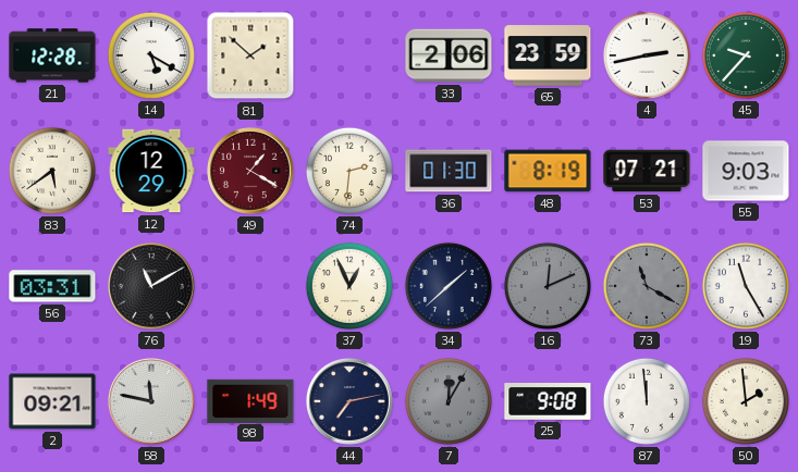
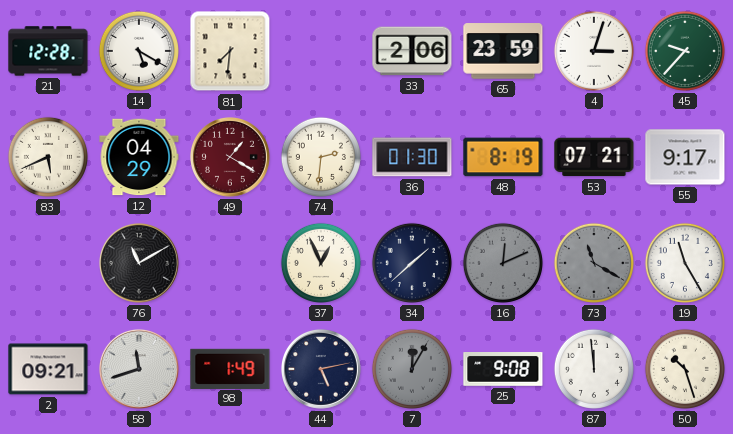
81: 1:52 -> 7:31
4: 2:43 -> 3:03
83: 5:39 -> 5:41
12: 12:29 -> 04:29
55: 9:03 -> 9:17
56: 03:31 -> none
58: 11:47 -> 11:42
44: 7:13 -> 5:13
50: 1:59 -> 10:27
